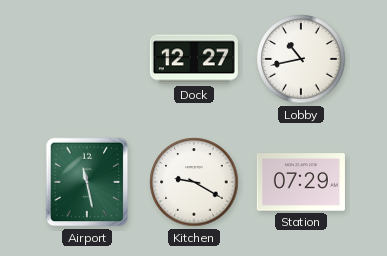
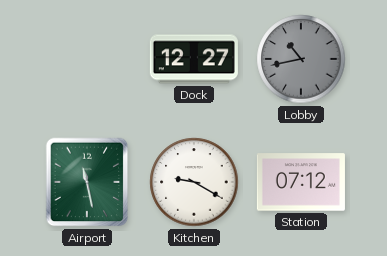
Lobby dial: white -> grey
Station: 07:29 -> 07:12
